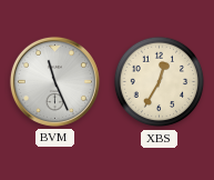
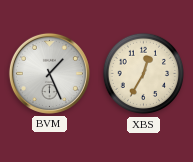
BVM: 11:26 -> 1:26
